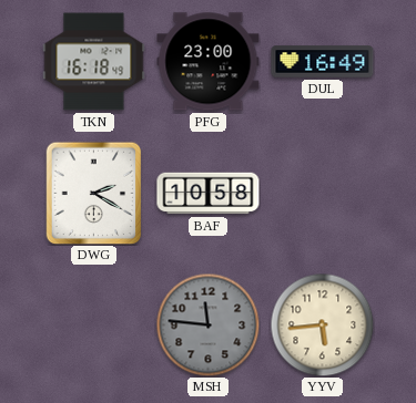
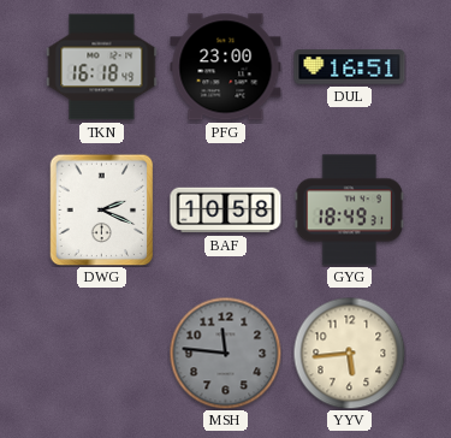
DUL: 16:49 -> 16:51
DWG: 2:20 -> 2:19
GYG: none -> 18:49
